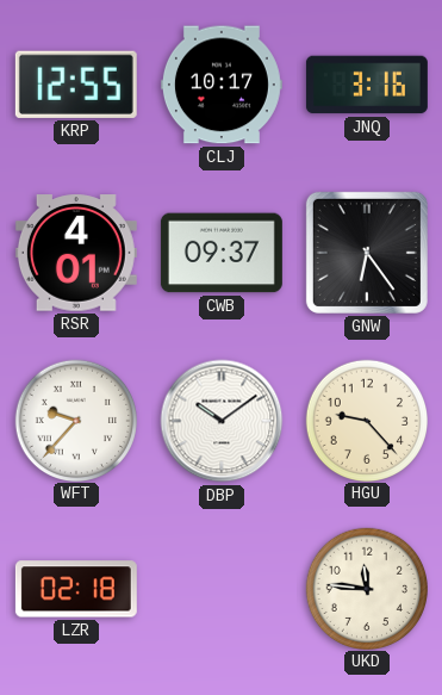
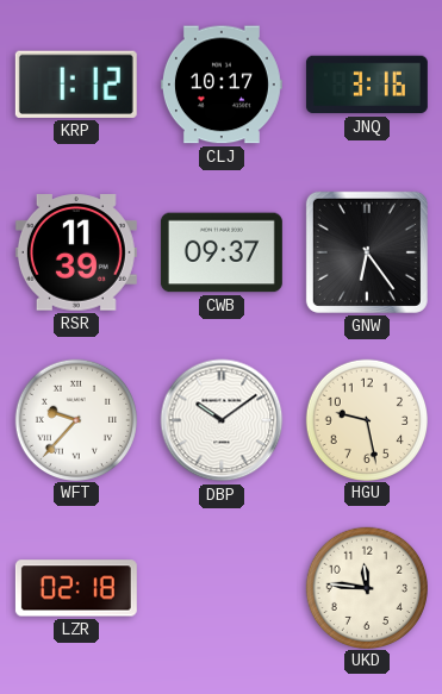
KRP: 12:55 -> 1:12
RSR: 4:01 -> 11:39
HGU: 9:23 -> 9:28
